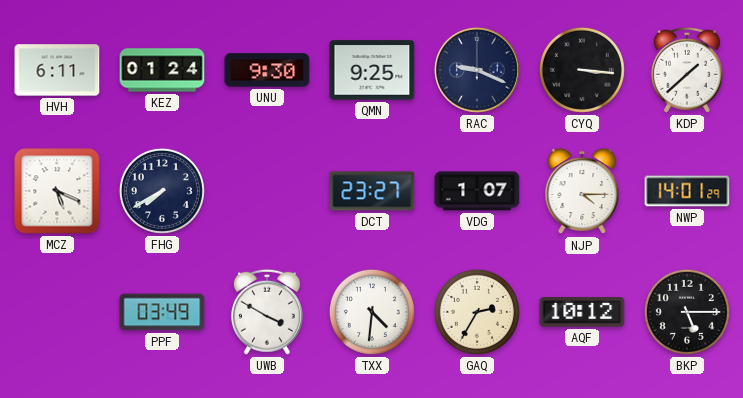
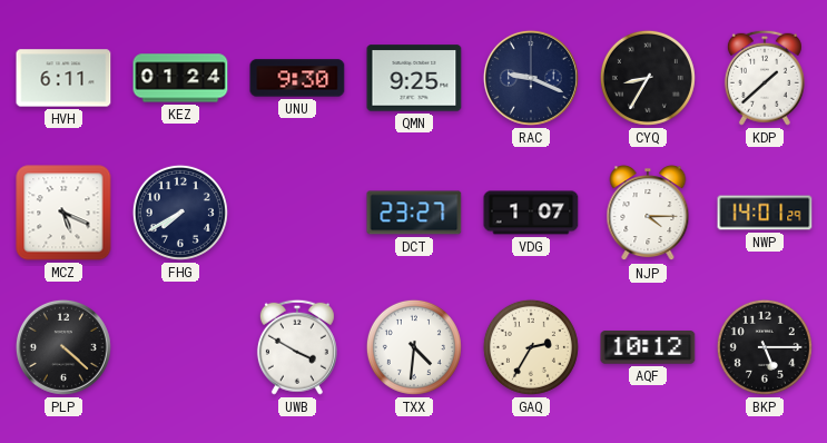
CYQ: 3:16 -> 8:35
PLP: none -> 4:22
PPF: 03:49 -> none
